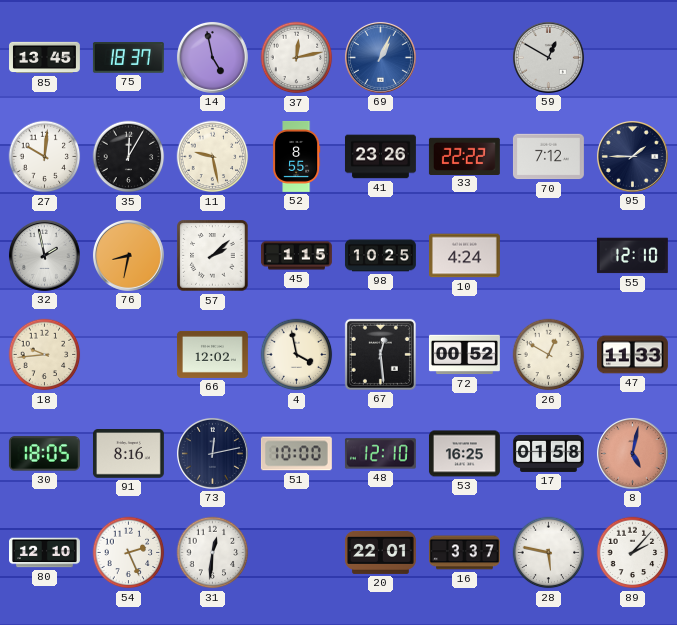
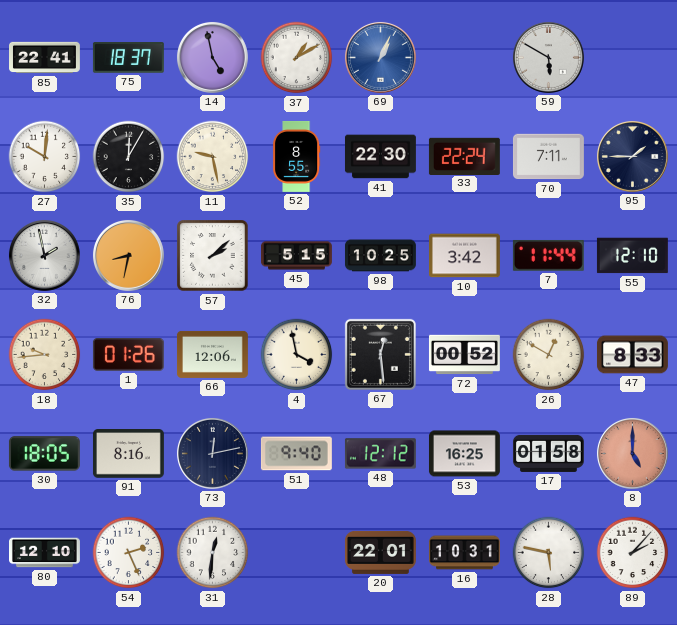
85: 13:45 -> 22:41
37: 12:13 -> 1:10
59: 12:50 -> 5:50
41: 23:26 -> 22:30
33: 22:22 -> 22:24
70: 7:12 -> 7:11
45: 1:15 -> 5:15
10: 4:24 -> 3:42
7: none -> 11:44
1: none -> 01:26
66: 12:02 -> 12:06
47: 11:33 -> 8:33
51: 10:00 -> 9:40
48: 12:10 -> 12:12
8: 5:02 -> 5:00
16: 3:37 -> 10:31
